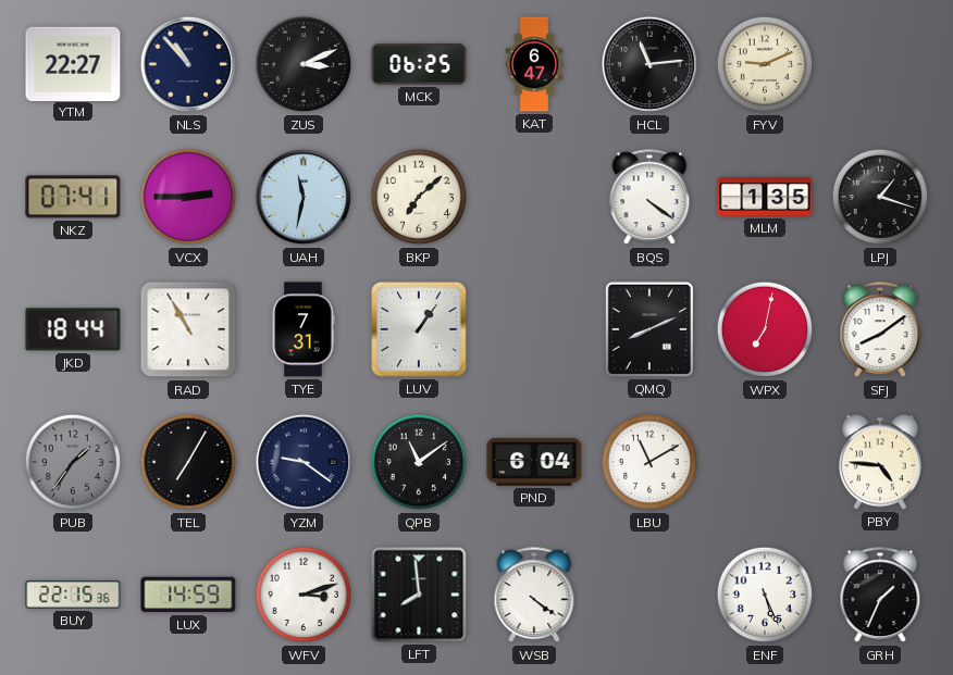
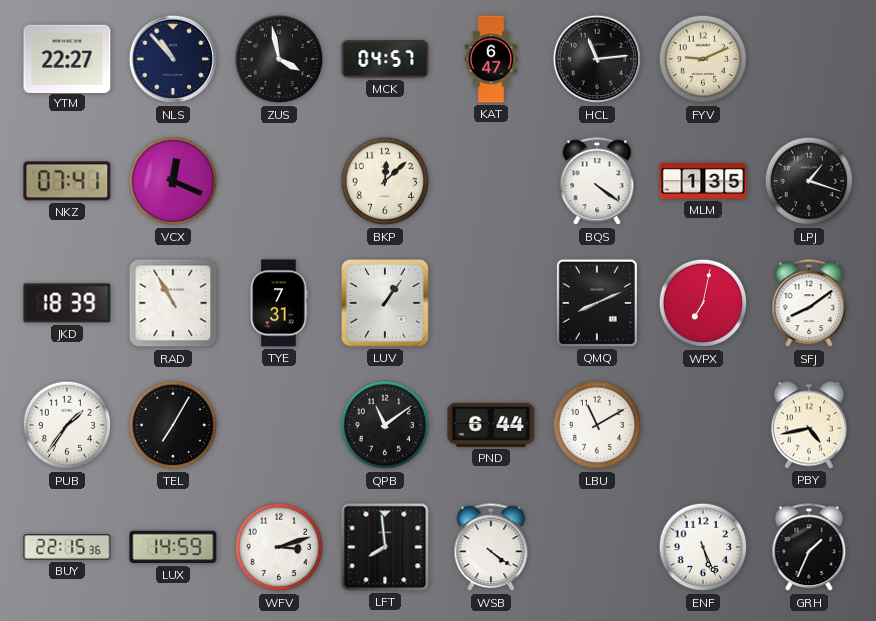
ZUS: 3:11 -> 3:58
MCK: 06:25 -> 04:57
VCX: 2:45 -> 12:19
UAH: 11:32 -> none
BKP: 7:08 -> 12:08
JKD: 18:44 -> 18:39
PUB dial: grey -> white
YZM: 9:21 -> none
PND: 6:04 -> 6:44
PBY: 4:46 -> 4:43
